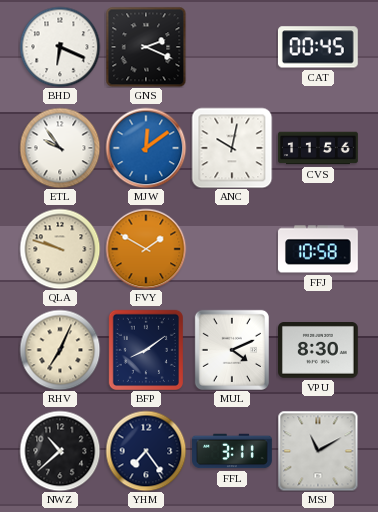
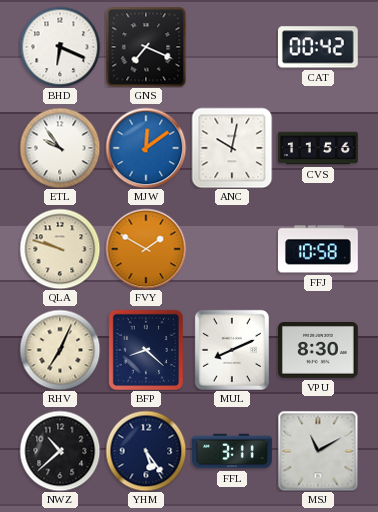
GNS: 2:19 -> 7:19
CAT: 00:45 -> 00:42
BFP: 8:09 -> 8:22
MUL: 4:11 -> 8:11
YHM: 7:24 -> 5:24
